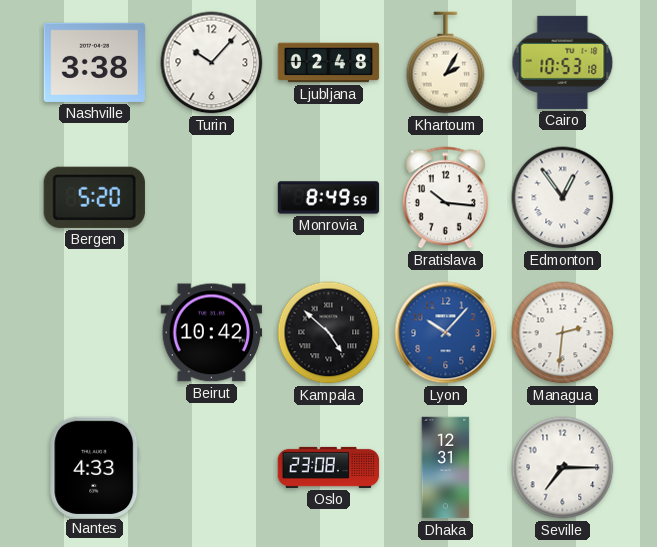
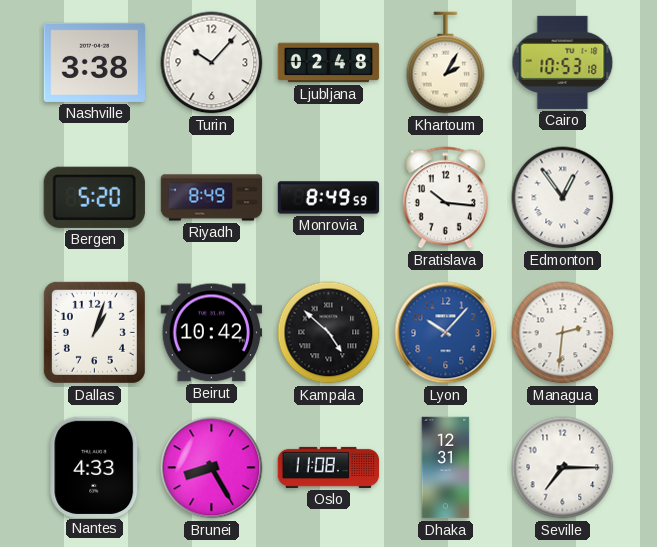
Riyadh: none -> 8:49
Dallas: none -> 1:03
Brunei: none -> 8:25
Oslo: 23:08 -> 11:08
